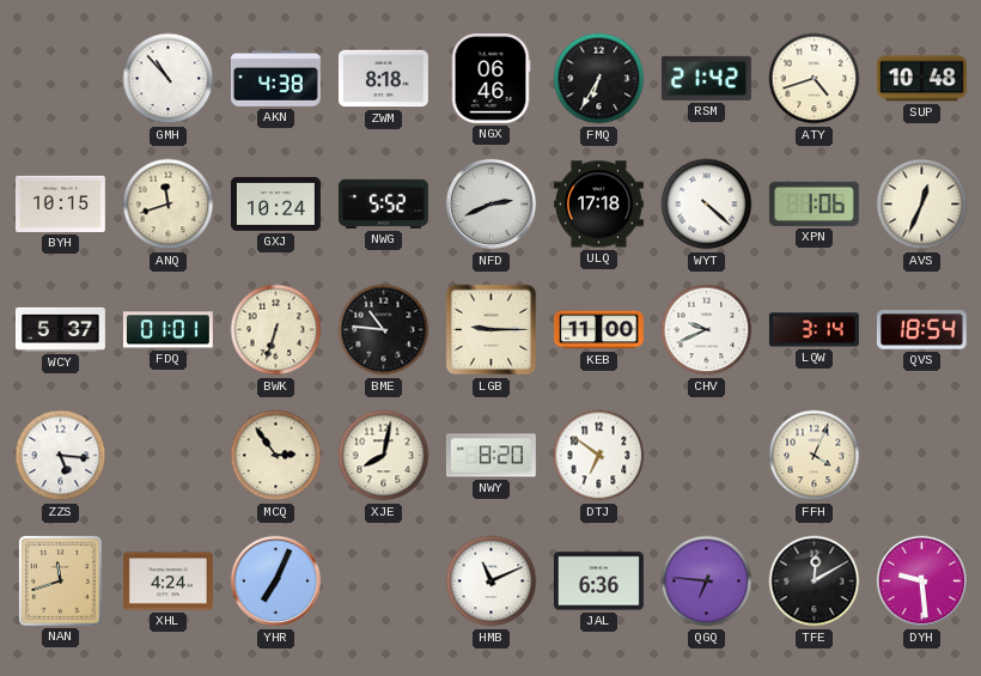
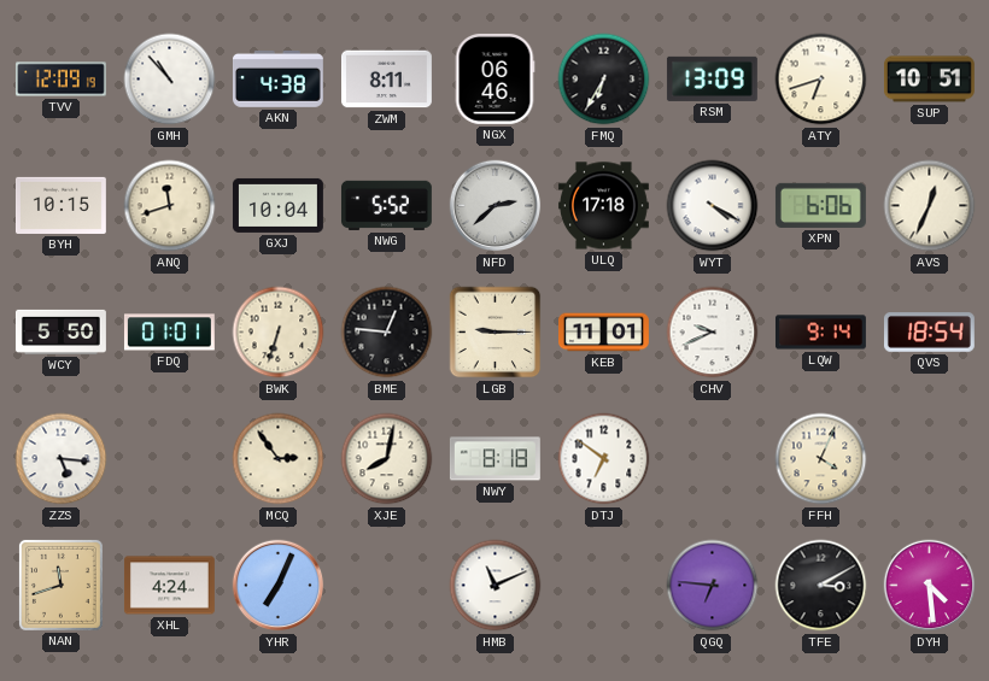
TVV: none -> 12:09
ZWM: 8:18 -> 8:11
RSM: 21:42 -> 13:09
ATY: 4:42 -> 6:42
SUP: 10:48 -> 10:51
GXJ: 10:24 -> 10:04
NFD: 2:41 -> 2:38
WYT: 4:22 -> 4:20
XPN: 1:06 -> 6:06
WCY: 5:37 -> 5:50
BME: 10:46 -> 12:46
KEB: 11:00 -> 11:01
LQW: 3:14 -> 9:14
NWY: 8:20 -> 8:18
JAL: 6:36 -> none
TFE: 12:10 -> 3:10
DYH: 9:29 -> 4:29
